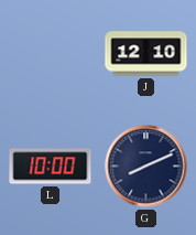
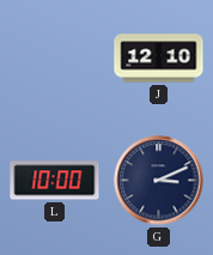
G: 8:11 -> 3:11
